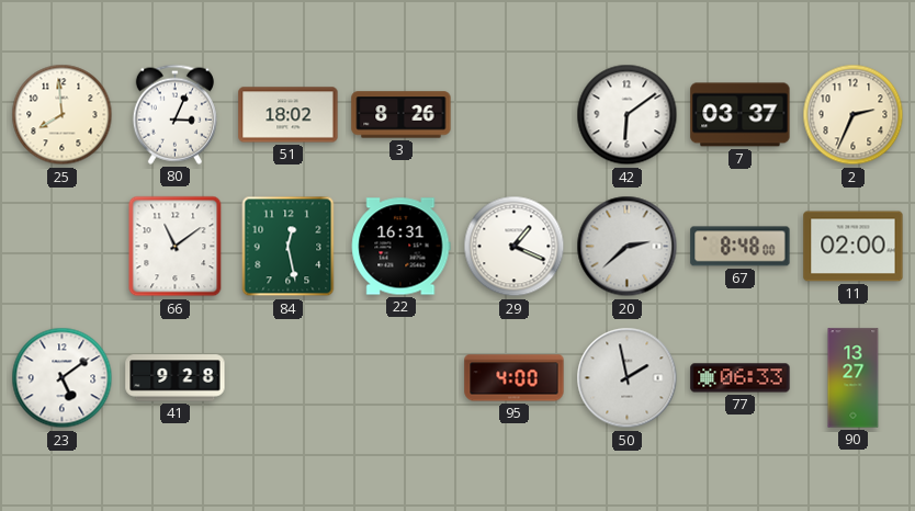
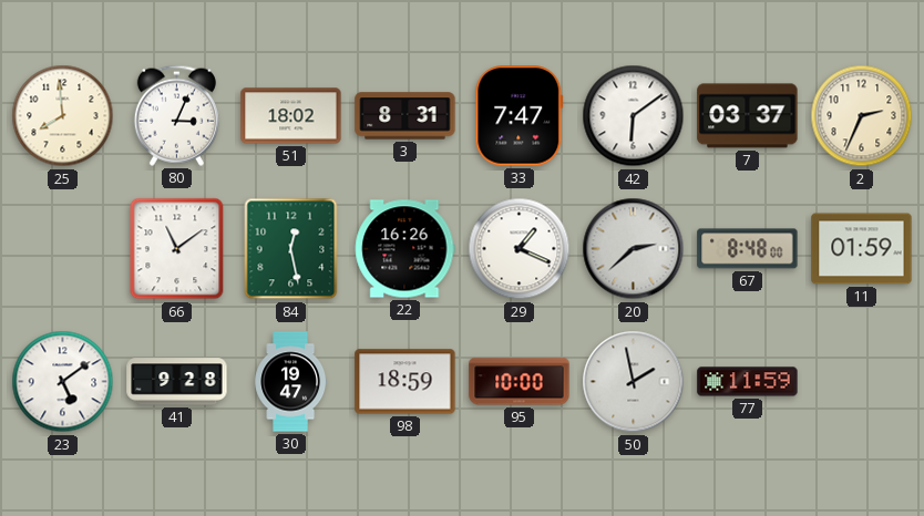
3: 8:26 -> 8:31
33: none -> 7:47
22: 16:31 -> 16:26
11: 02:00 -> 01:59
30: none -> 19:47
98: none -> 18:59
95: 4:00 -> 10:00
77: 06:33 -> 11:59
90: 13:27 -> none
